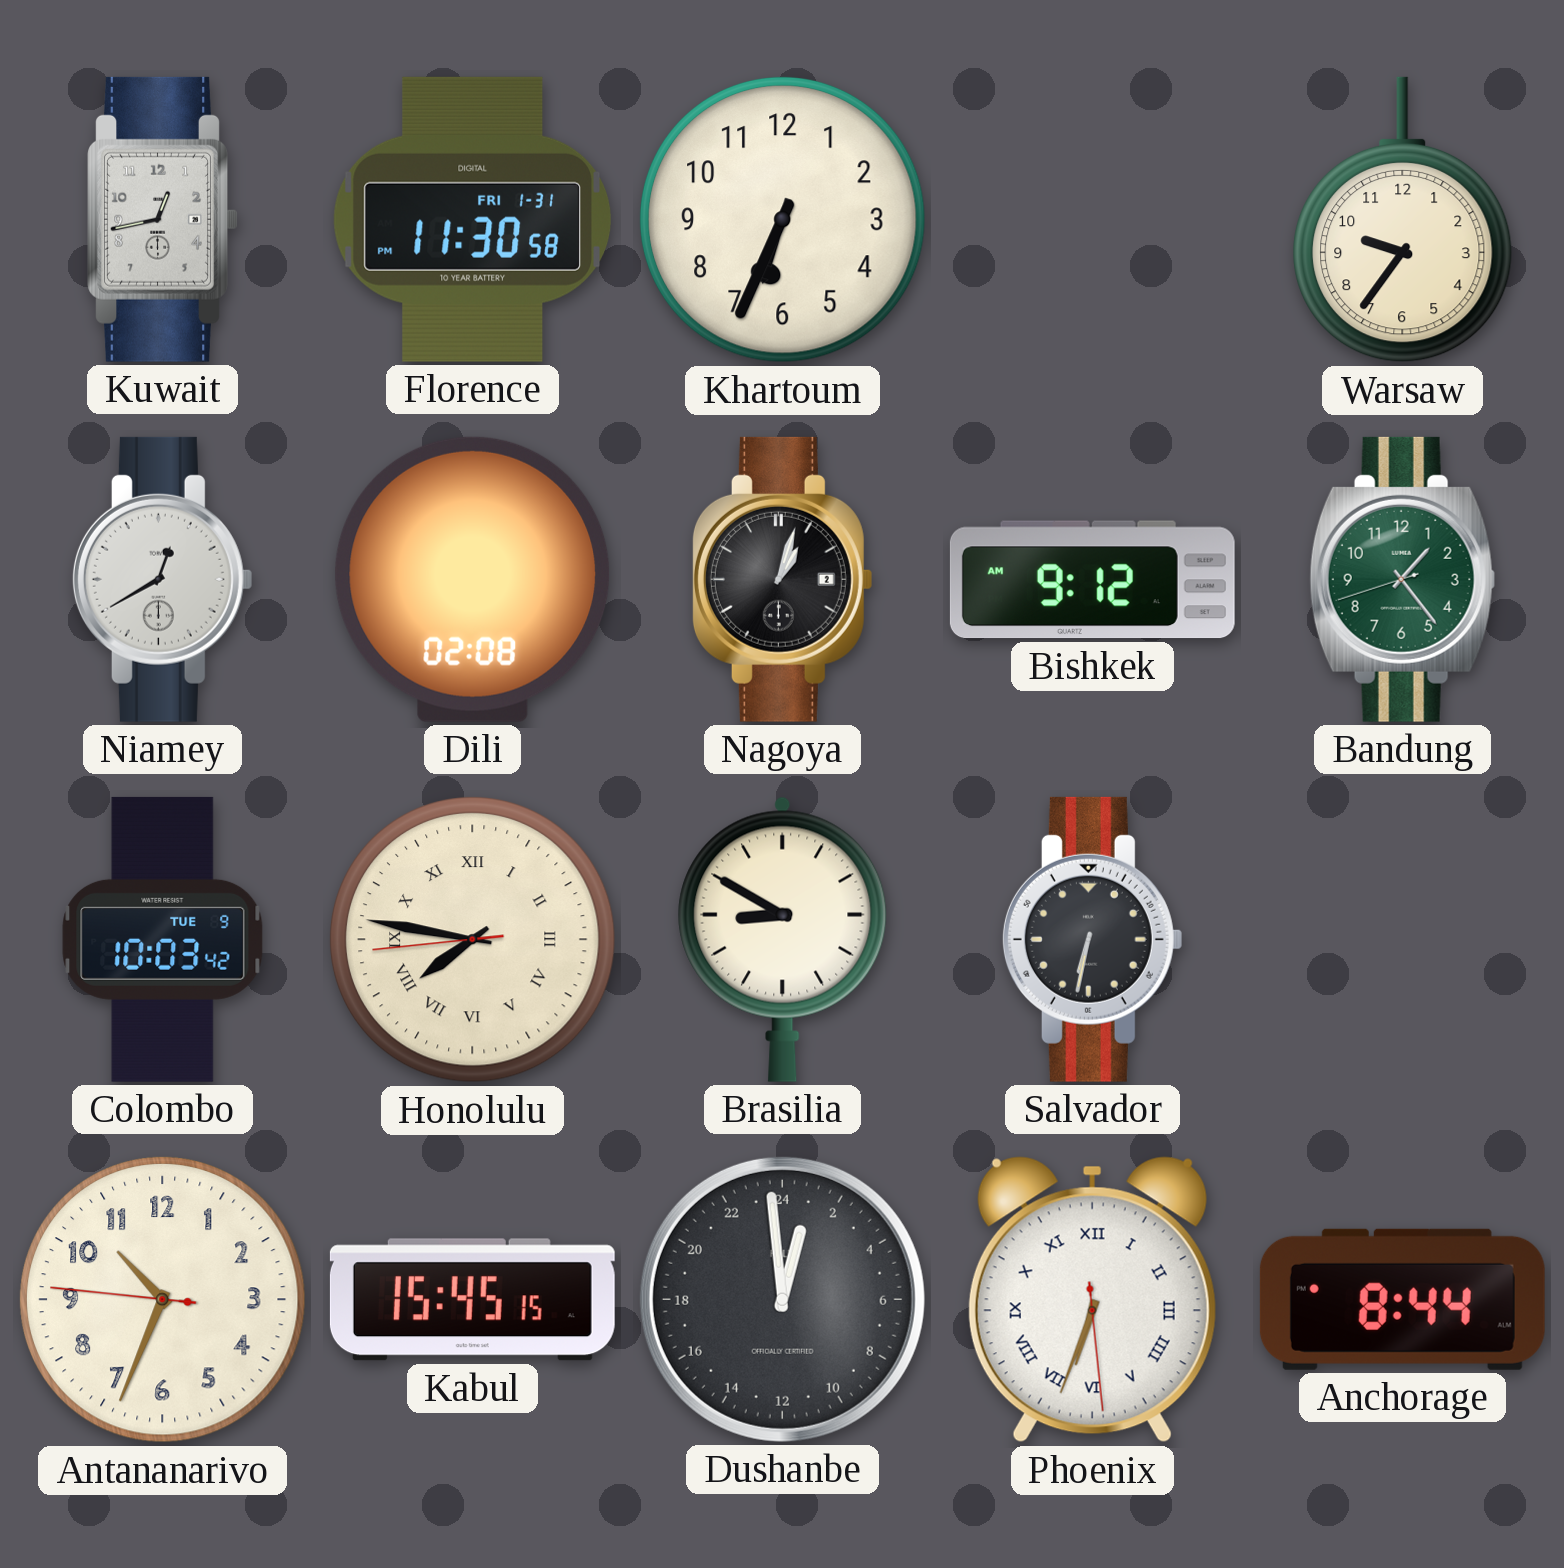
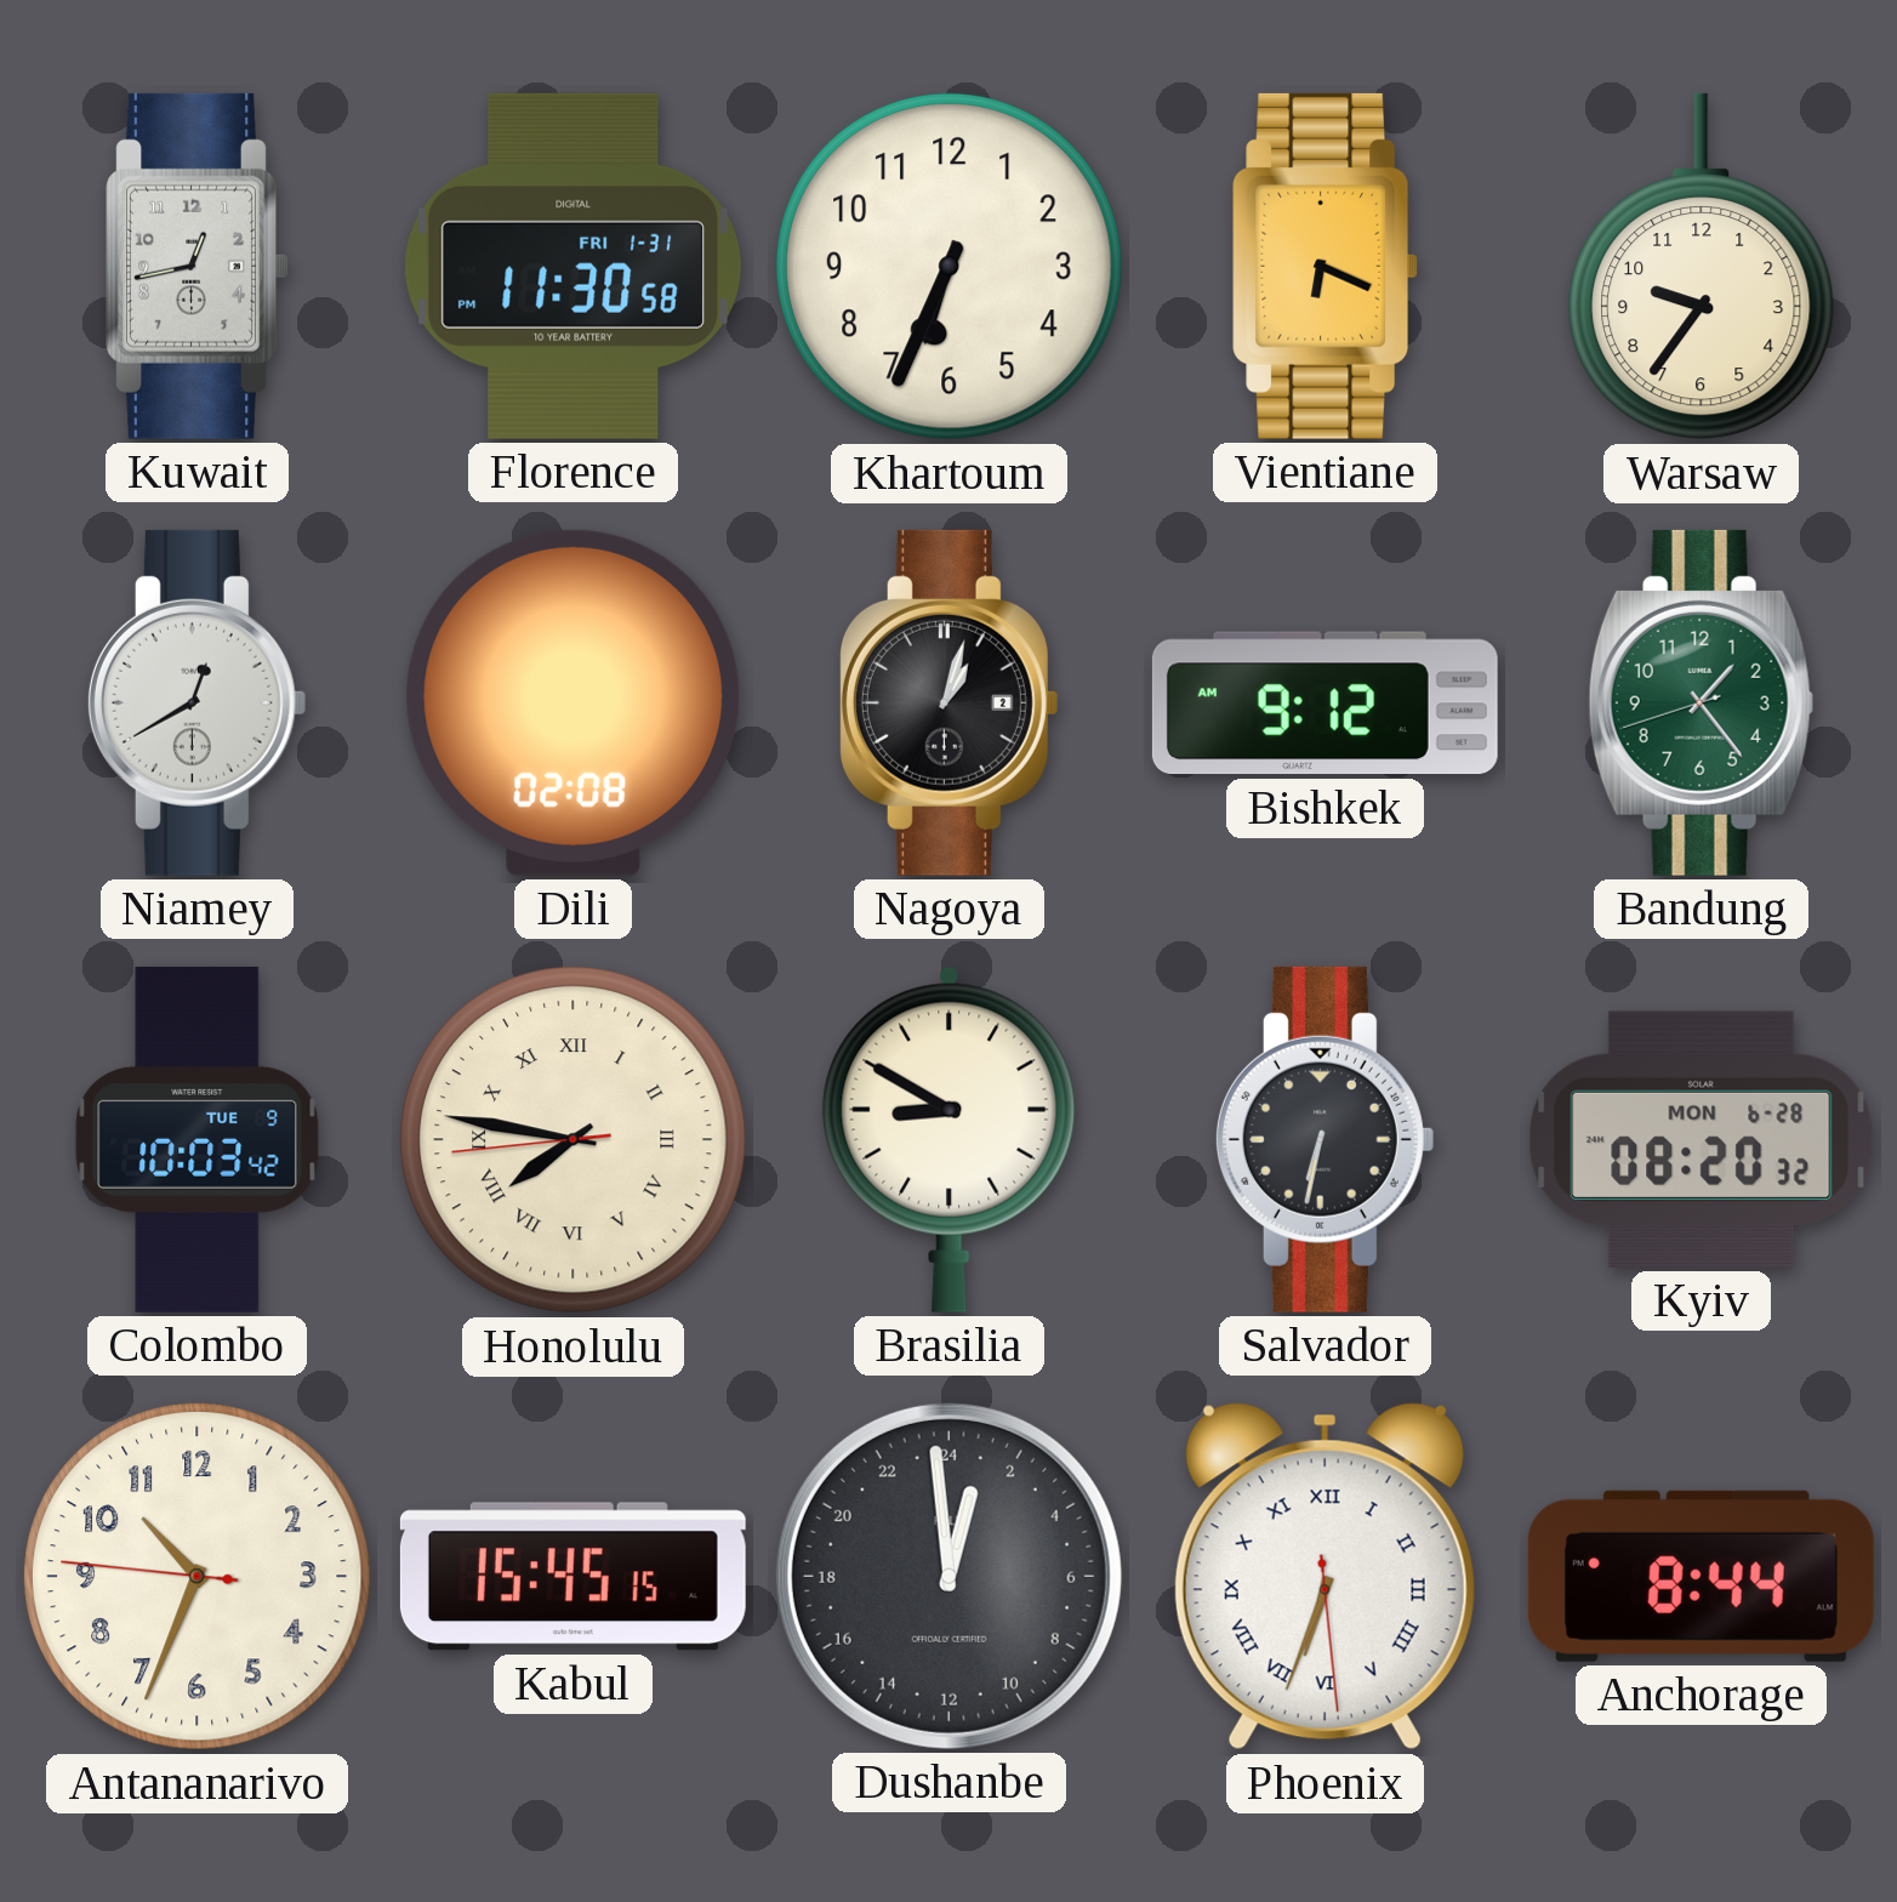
Vientiane: none -> 6:19
Kyiv: none -> 08:20
